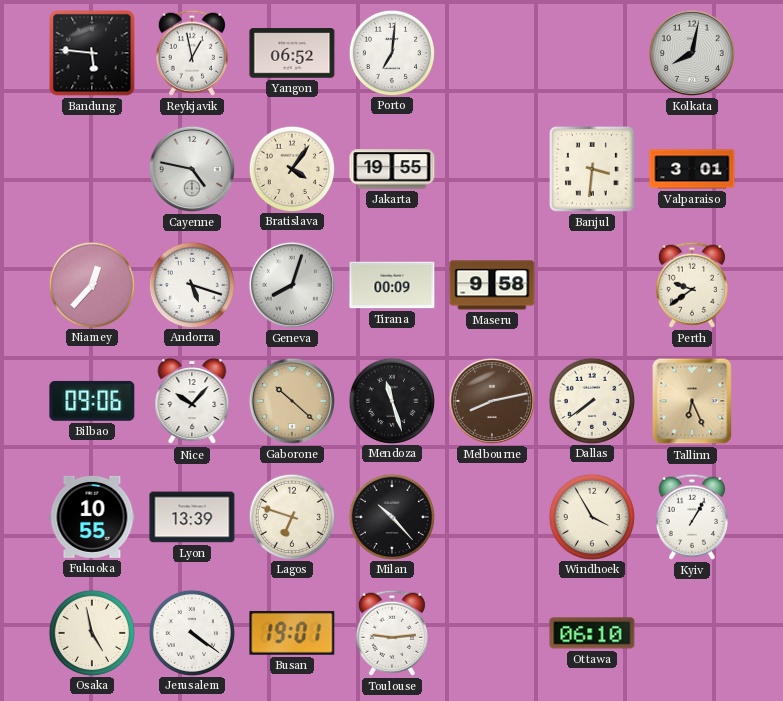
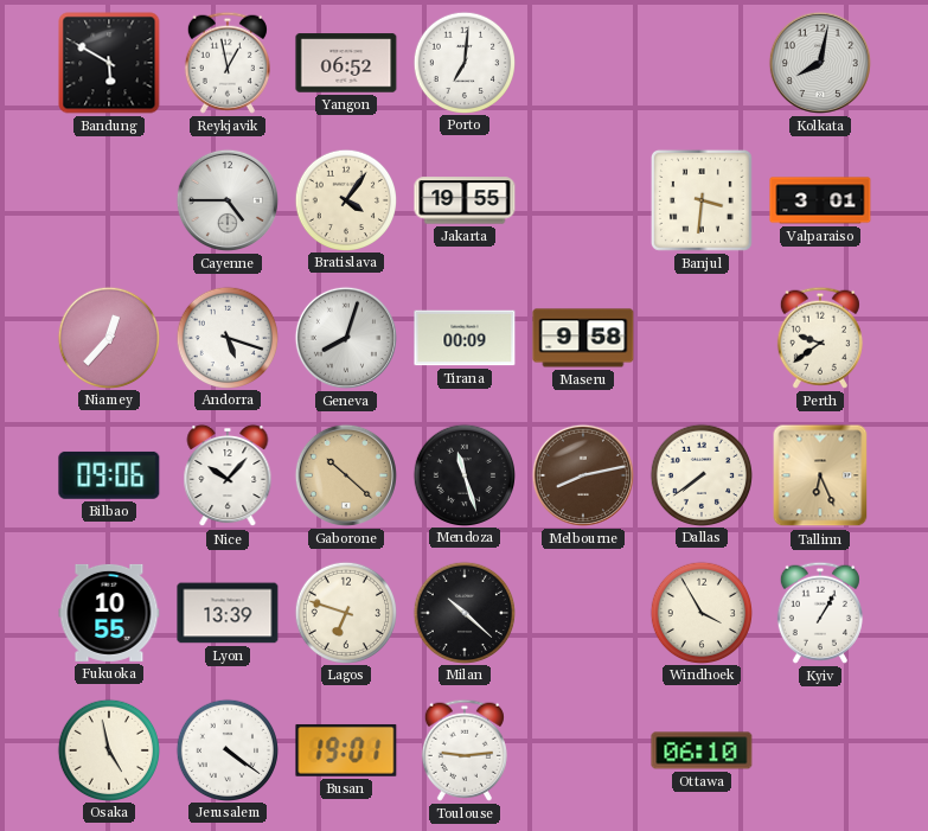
Bandung: 5:46 -> 5:50
Cayenne: 4:47 -> 4:45
Milan: 10:23 -> 10:22
